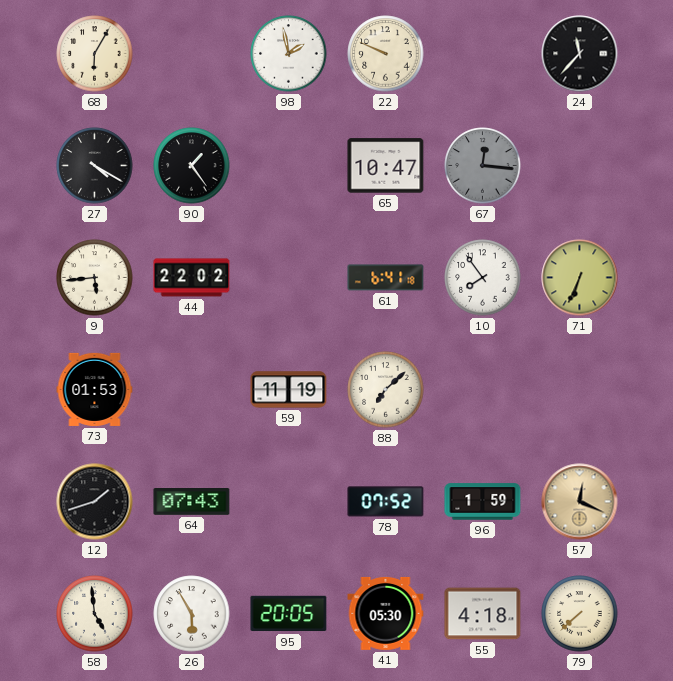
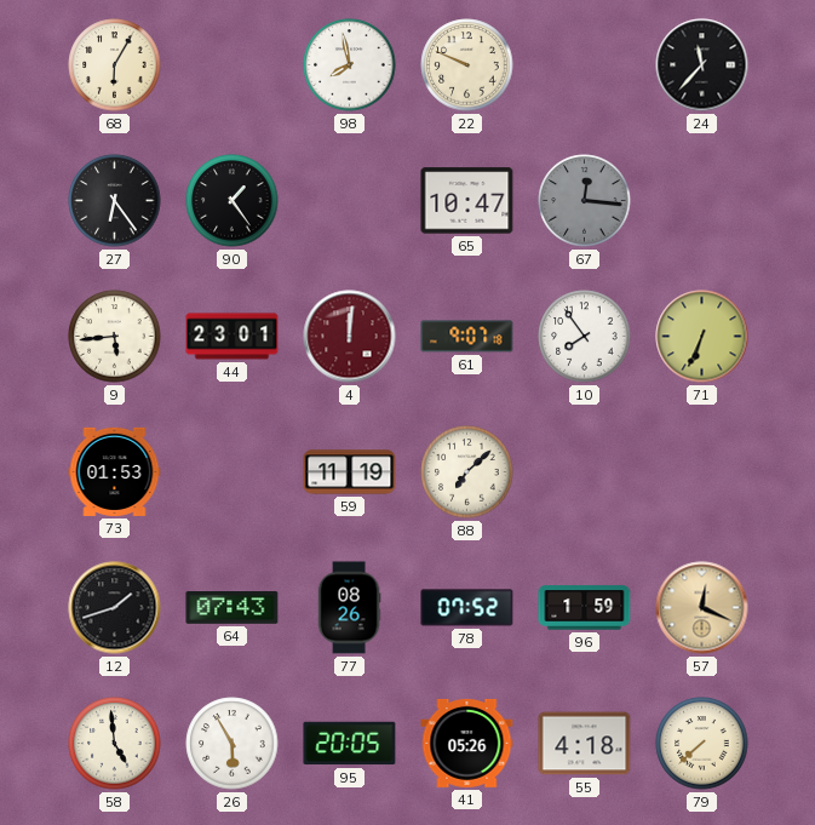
98: 1:58 -> 7:58
27: 4:20 -> 6:24
44: 22:02 -> 23:01
4: none -> 12:01
61: 6:41 -> 9:07
77: none -> 08:26
41: 05:30 -> 05:26
